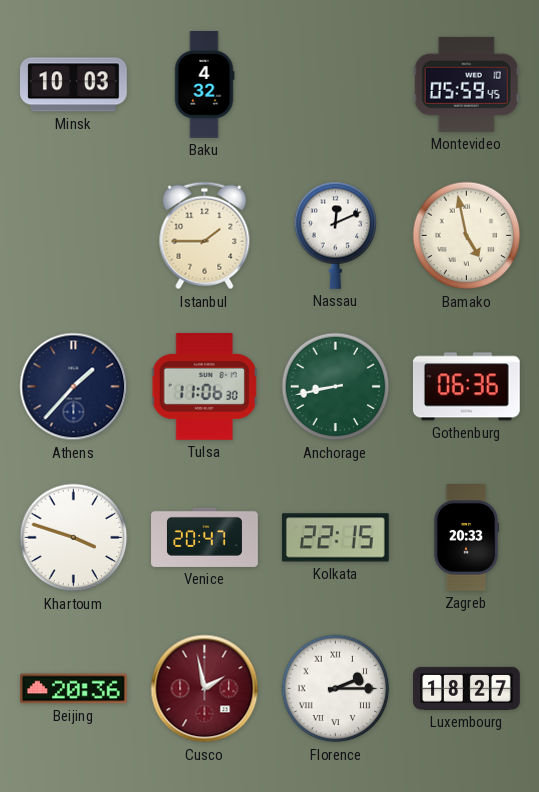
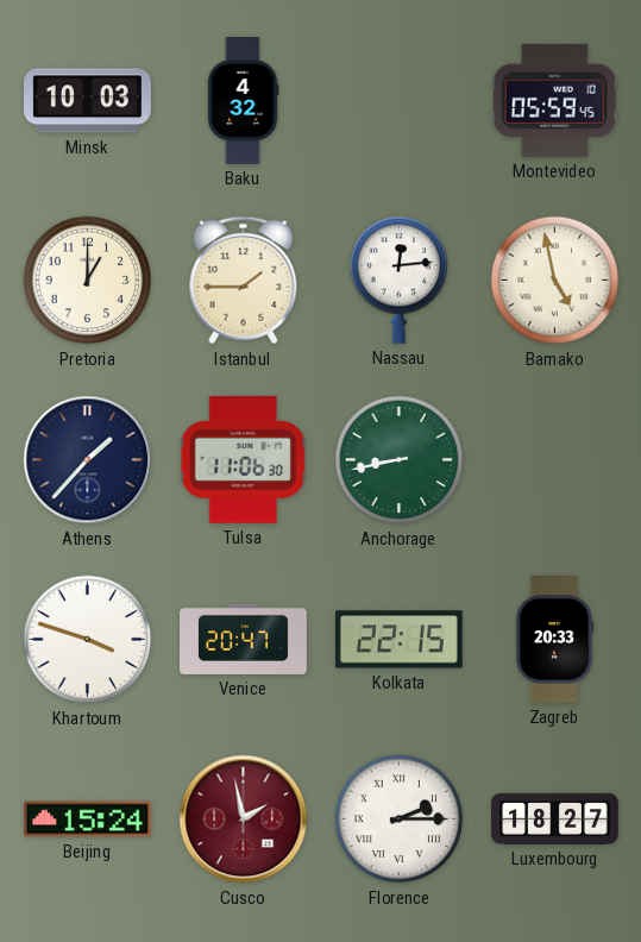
Pretoria: none -> 1:00
Nassau: 12:11 -> 12:14
Gothenburg: 06:36 -> none
Beijing: 20:36 -> 15:24
